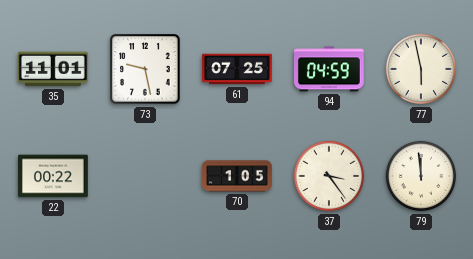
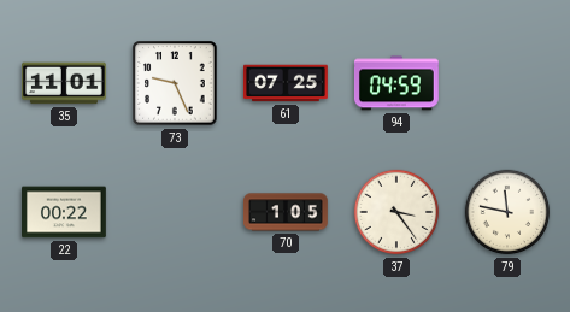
73: 9:28 -> 9:26
77: 5:58 -> none
79: 11:59 -> 11:47
